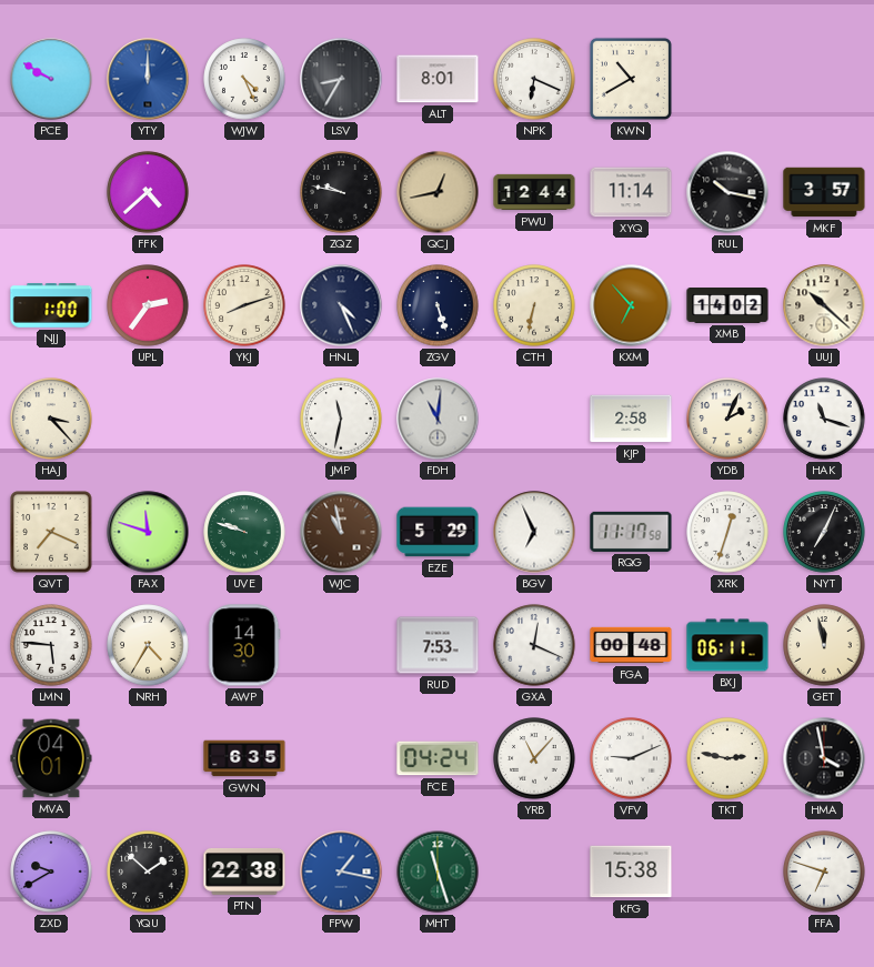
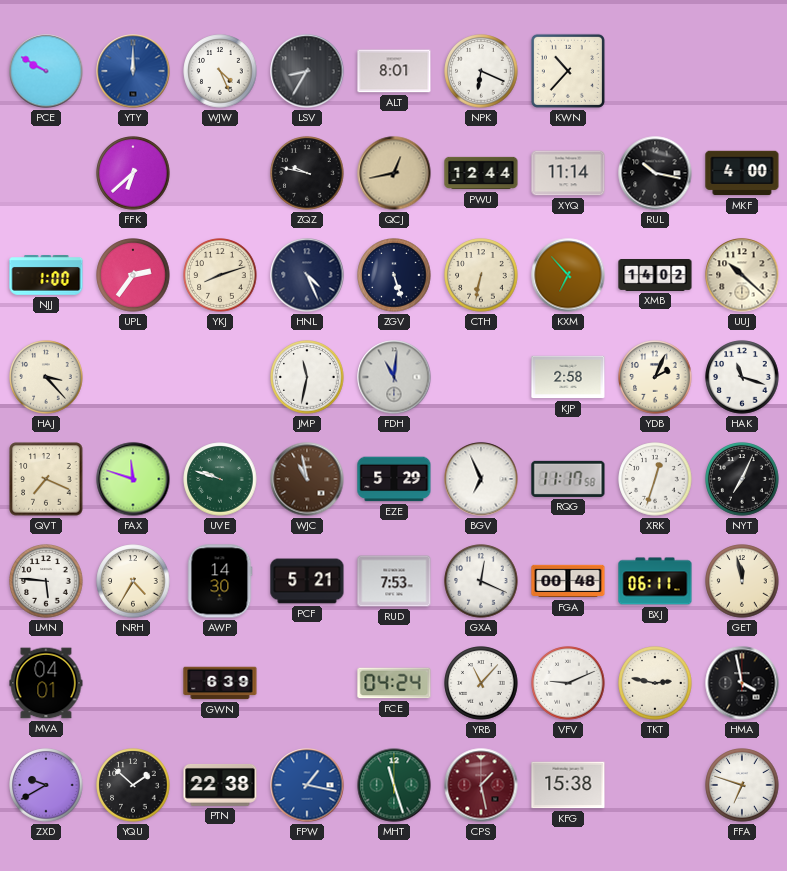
KWN: 10:40 -> 10:37
FFK: 4:38 -> 6:38
MKF: 3:57 -> 4:00
PCF: none -> 5:21
GWN: 6:35 -> 6:39
CPS: none -> 1:28
